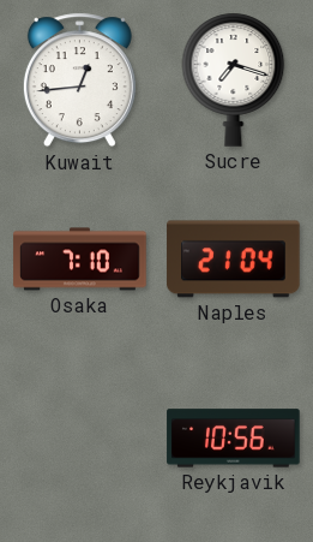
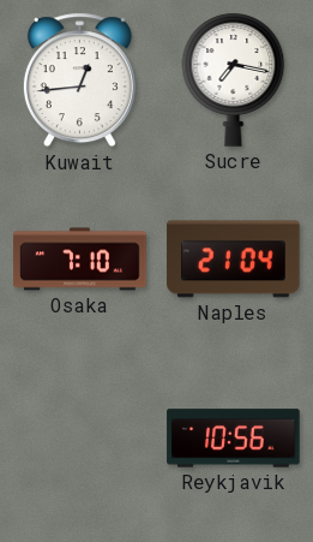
Sucre: 7:18 -> 7:17
